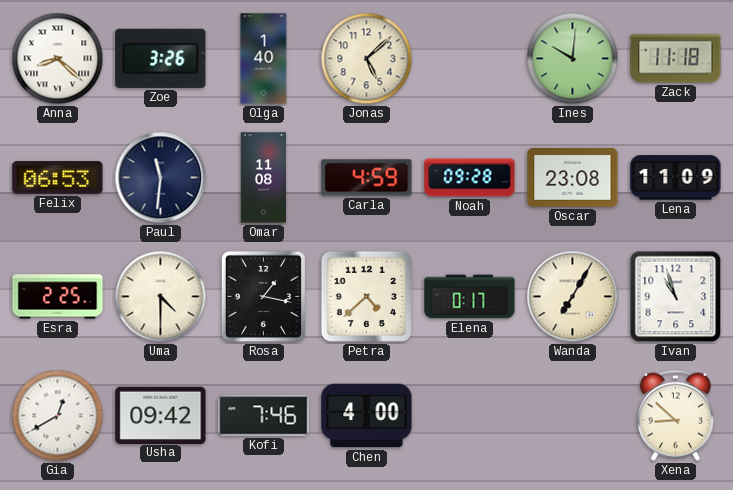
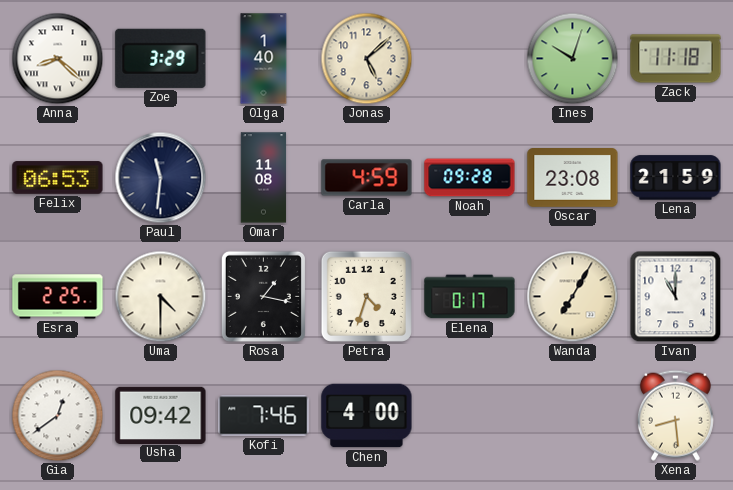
Zoe: 3:26 -> 3:29
Ines: 10:01 -> 10:03
Lena: 11:09 -> 21:59
Petra: 4:38 -> 4:33
Ivan: 10:57 -> 11:00
Gia: 12:40 -> 12:39
Xena: 8:52 -> 8:29
